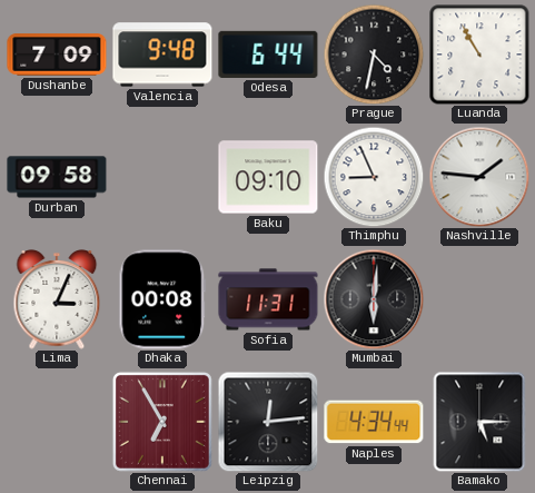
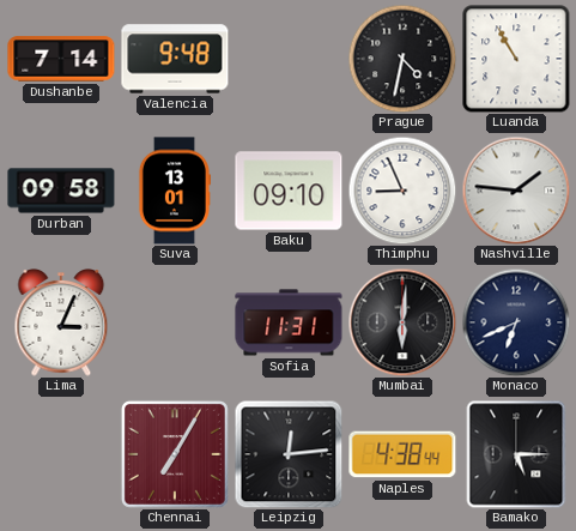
Dushanbe: 7:09 -> 7:14
Odesa: 6:44 -> none
Suva: none -> 13:01
Dhaka: 00:08 -> none
Monaco: none -> 6:41
Chennai: 6:55 -> 7:05
Naples: 4:34 -> 4:38
